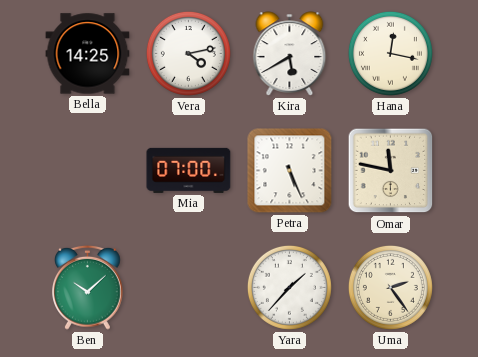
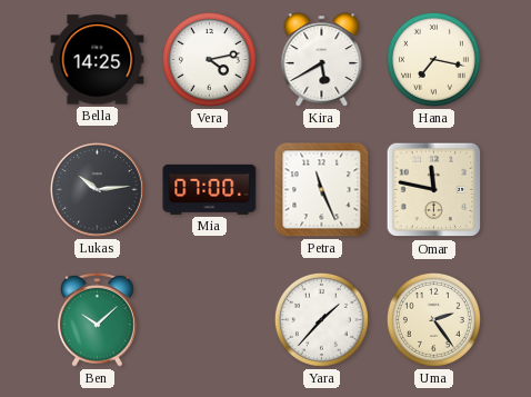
Hana: 12:17 -> 7:17
Lukas: none -> 10:14
Petra: 5:26 -> 11:26
